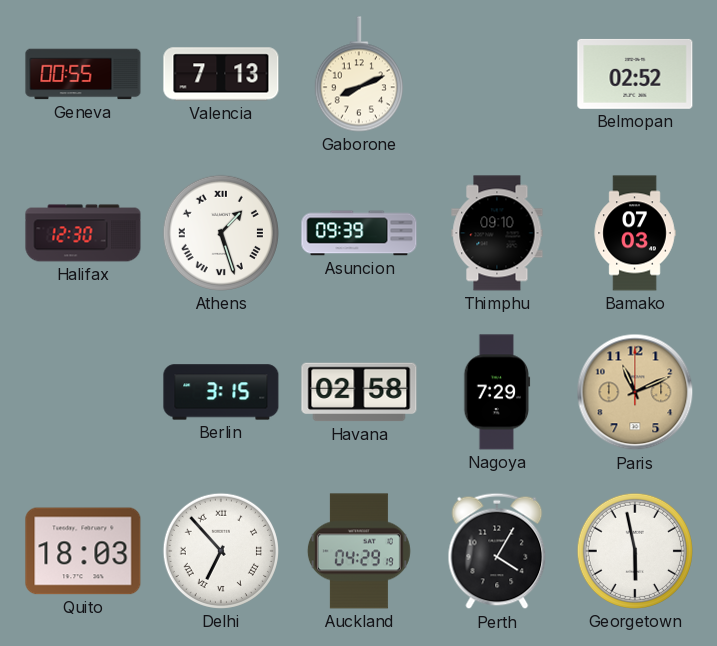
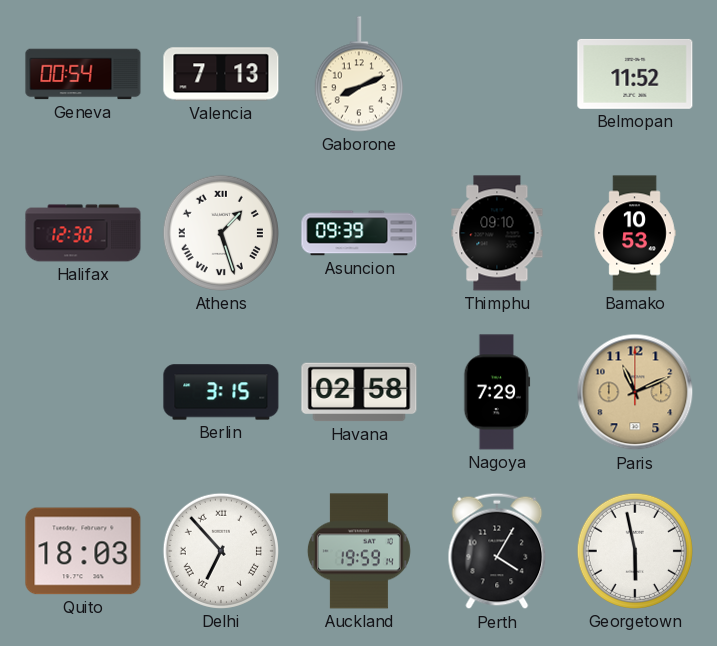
Geneva: 00:55 -> 00:54
Belmopan: 02:52 -> 11:52
Bamako: 07:03 -> 10:53
Auckland: 04:29 -> 19:59
